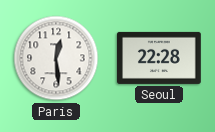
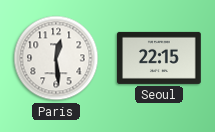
Seoul: 22:28 -> 22:15
